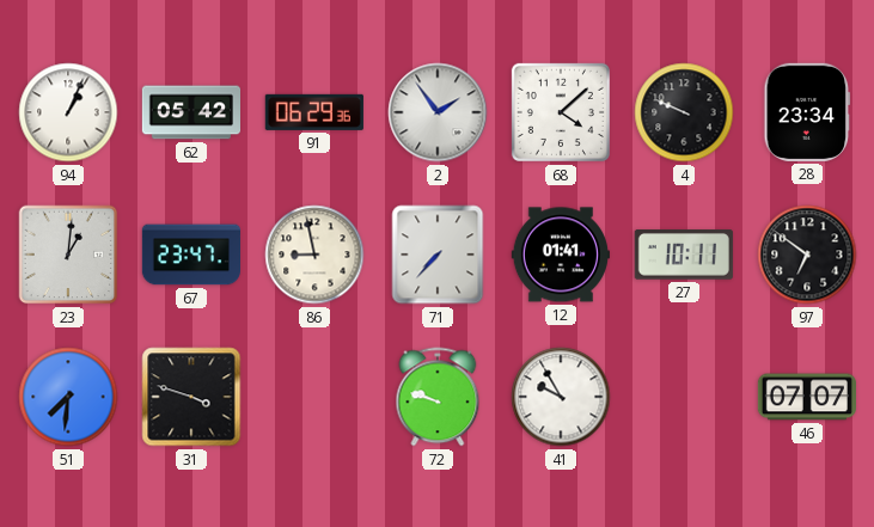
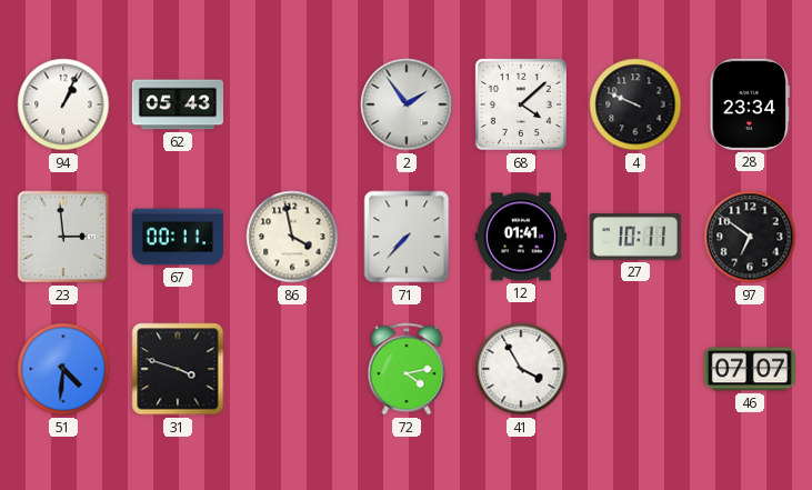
62: 05:42 -> 05:43
91: 06:29 -> none
23: 1:01 -> 2:59
67: 23:47 -> 00:11
86: 8:58 -> 3:58
51: 7:31 -> 4:31
72: 9:48 -> 4:13
41: 9:55 -> 3:55
